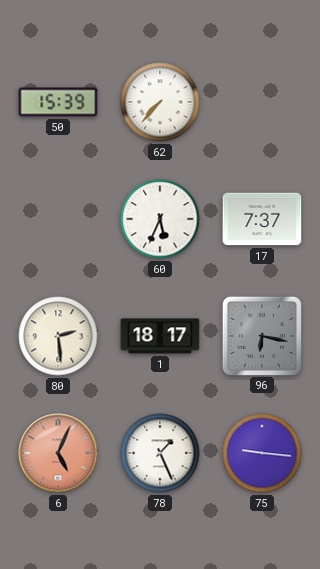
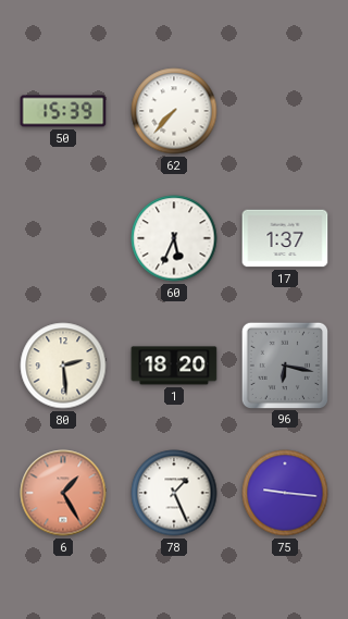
17: 7:37 -> 1:37
1: 18:17 -> 18:20
6: 5:04 -> 1:25
